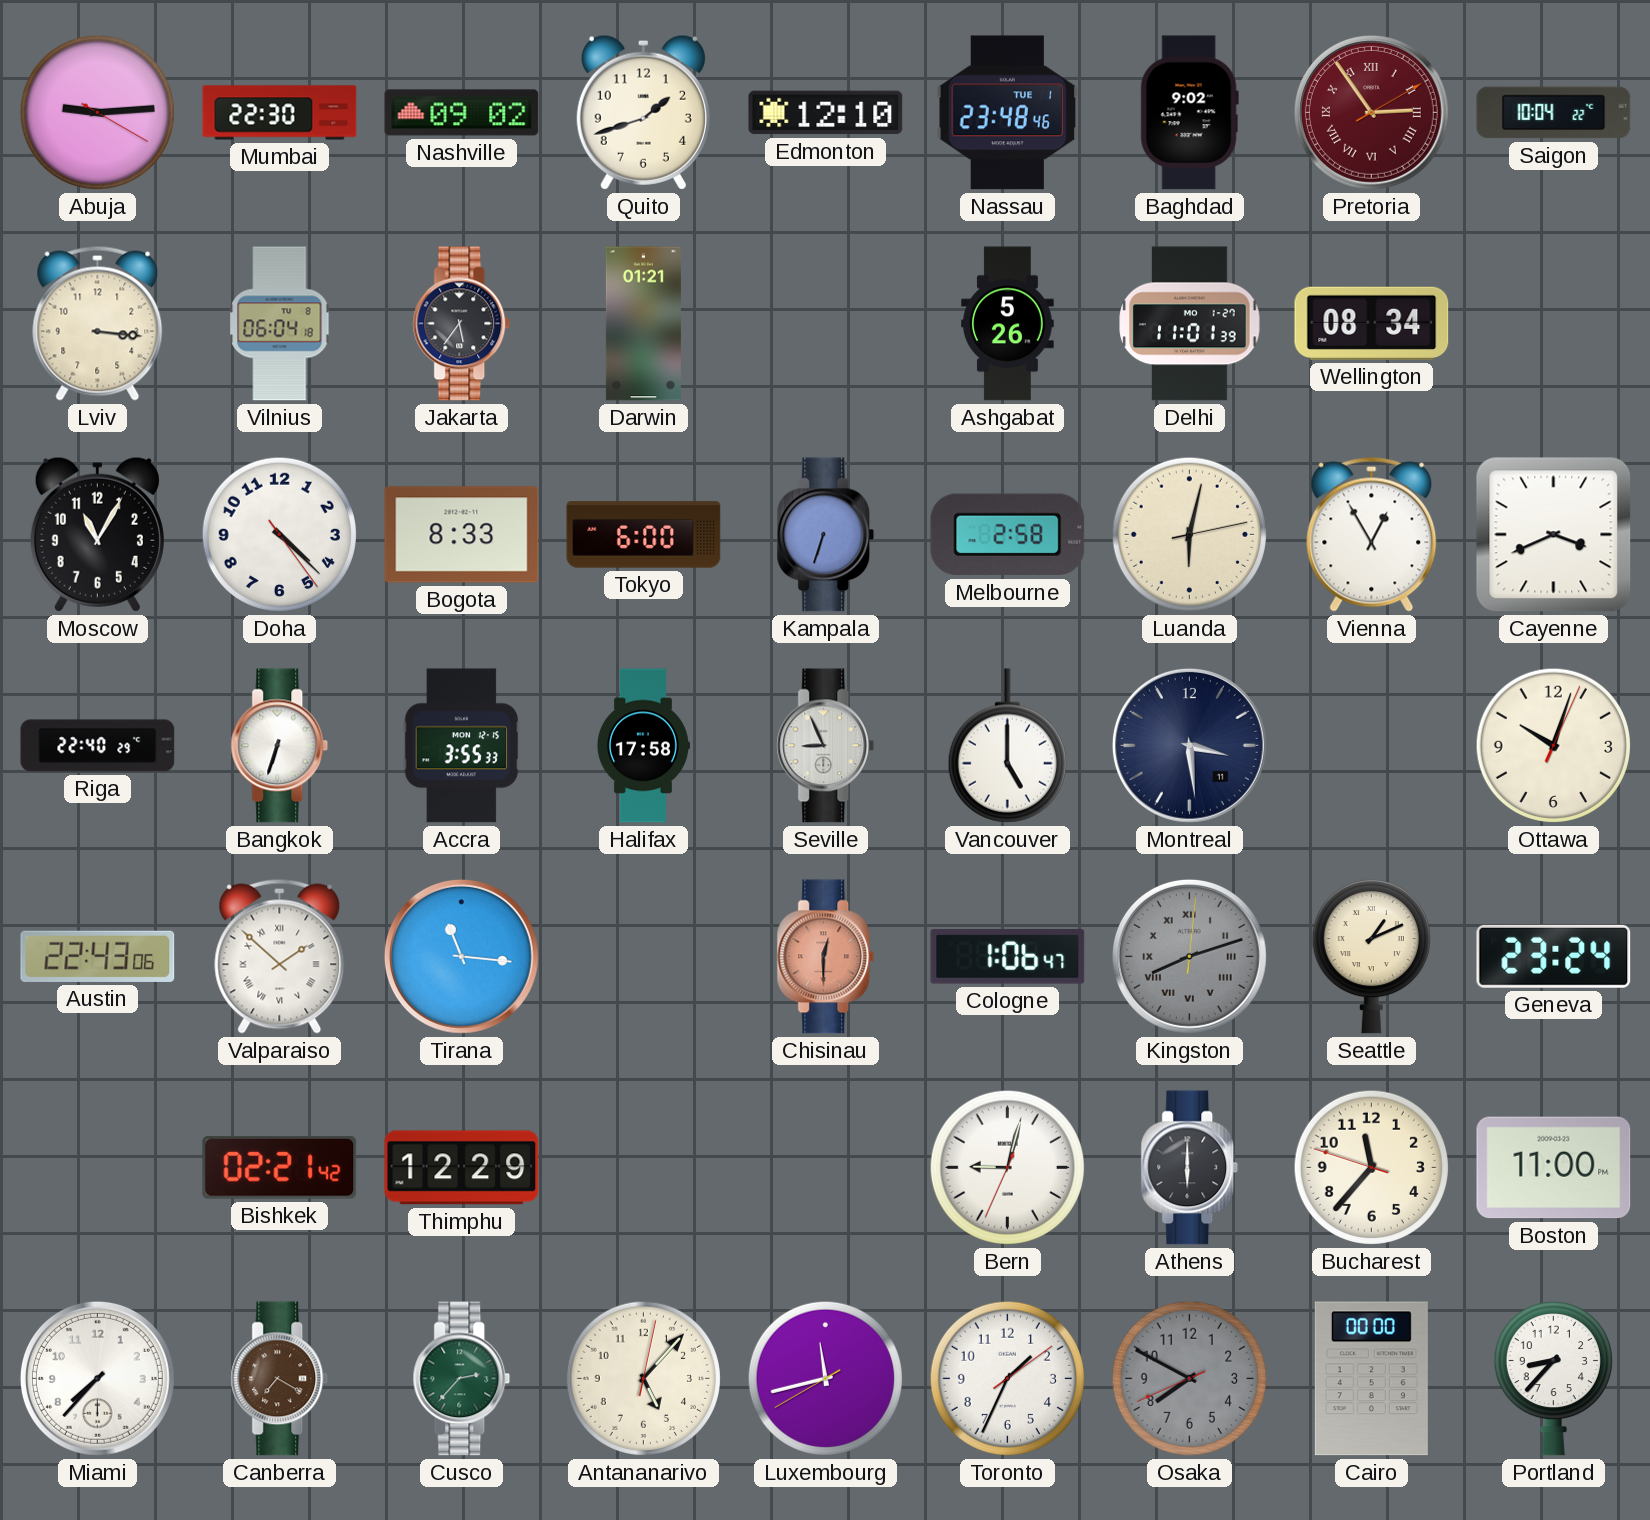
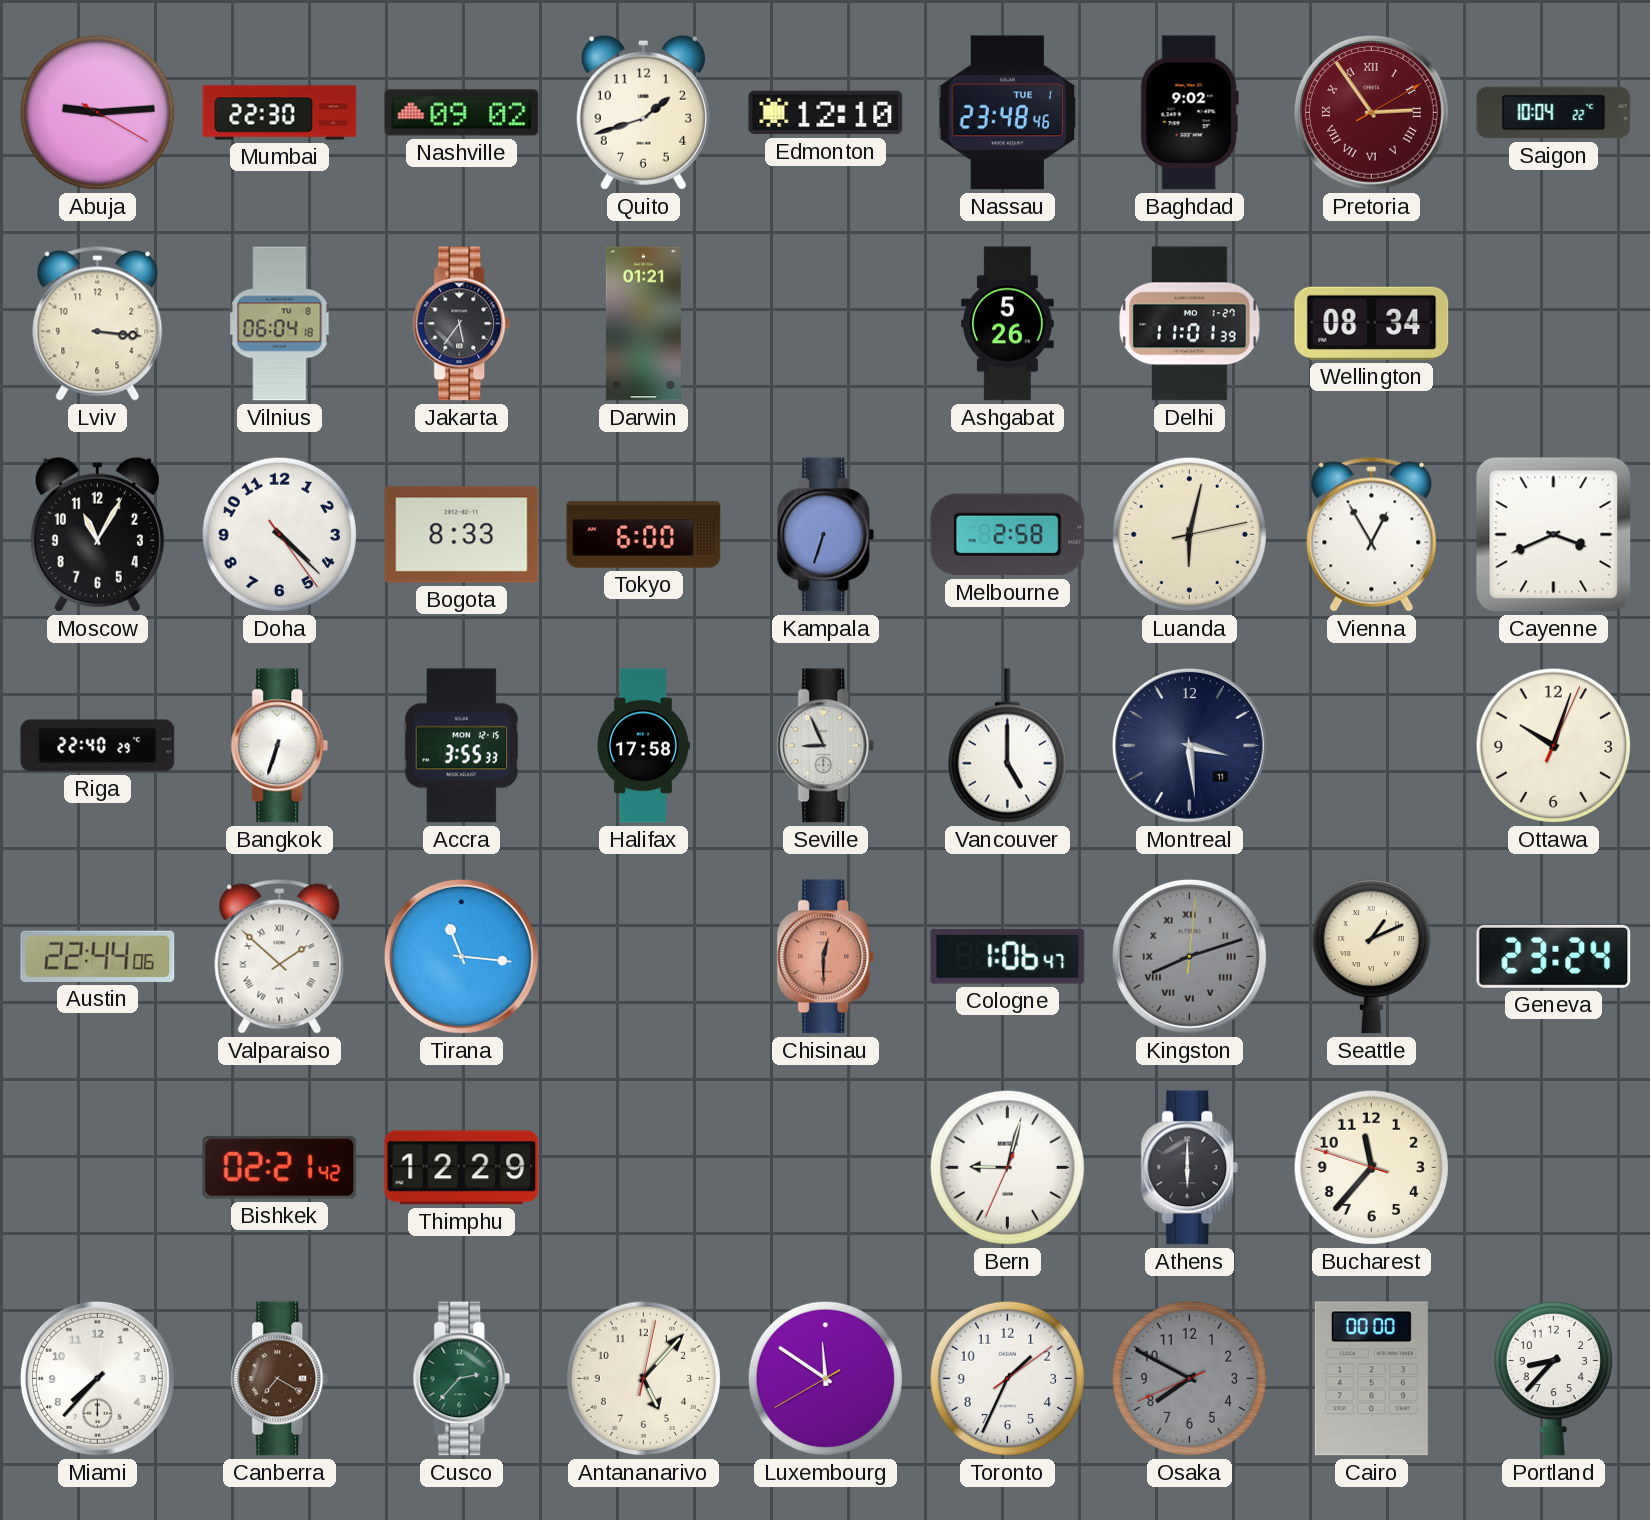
Austin: 22:43 -> 22:44
Boston: 11:00 -> none
Luxembourg: 11:42 -> 11:50
